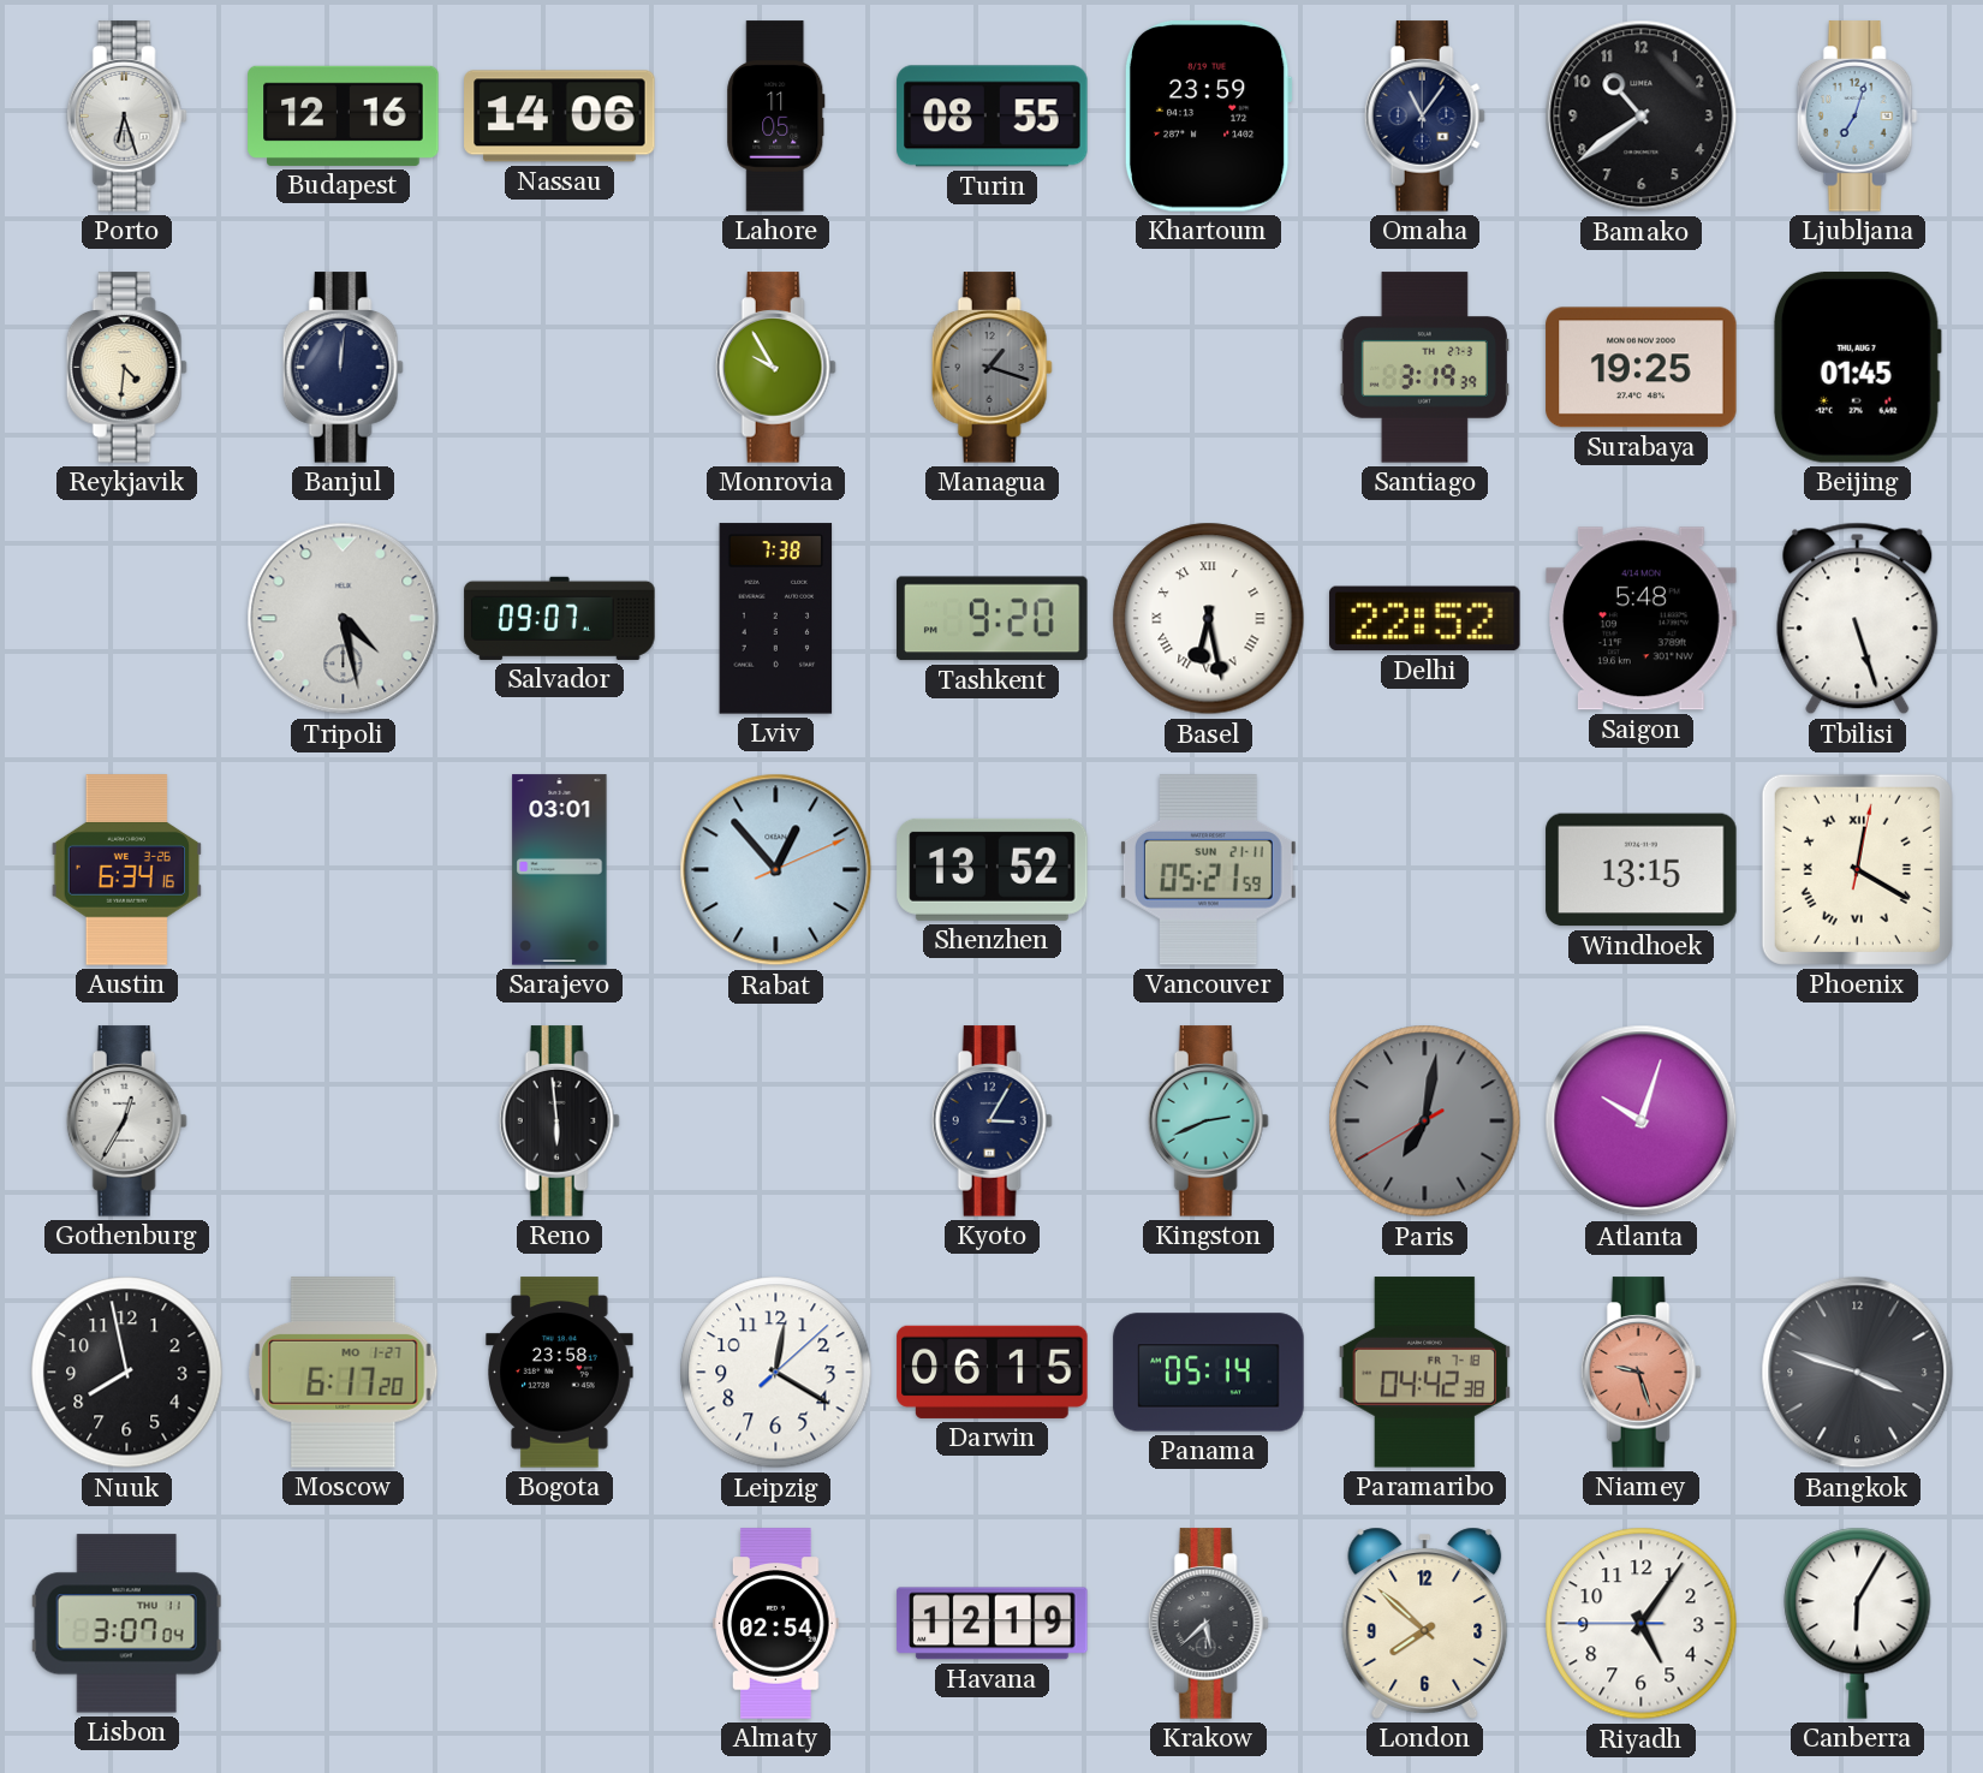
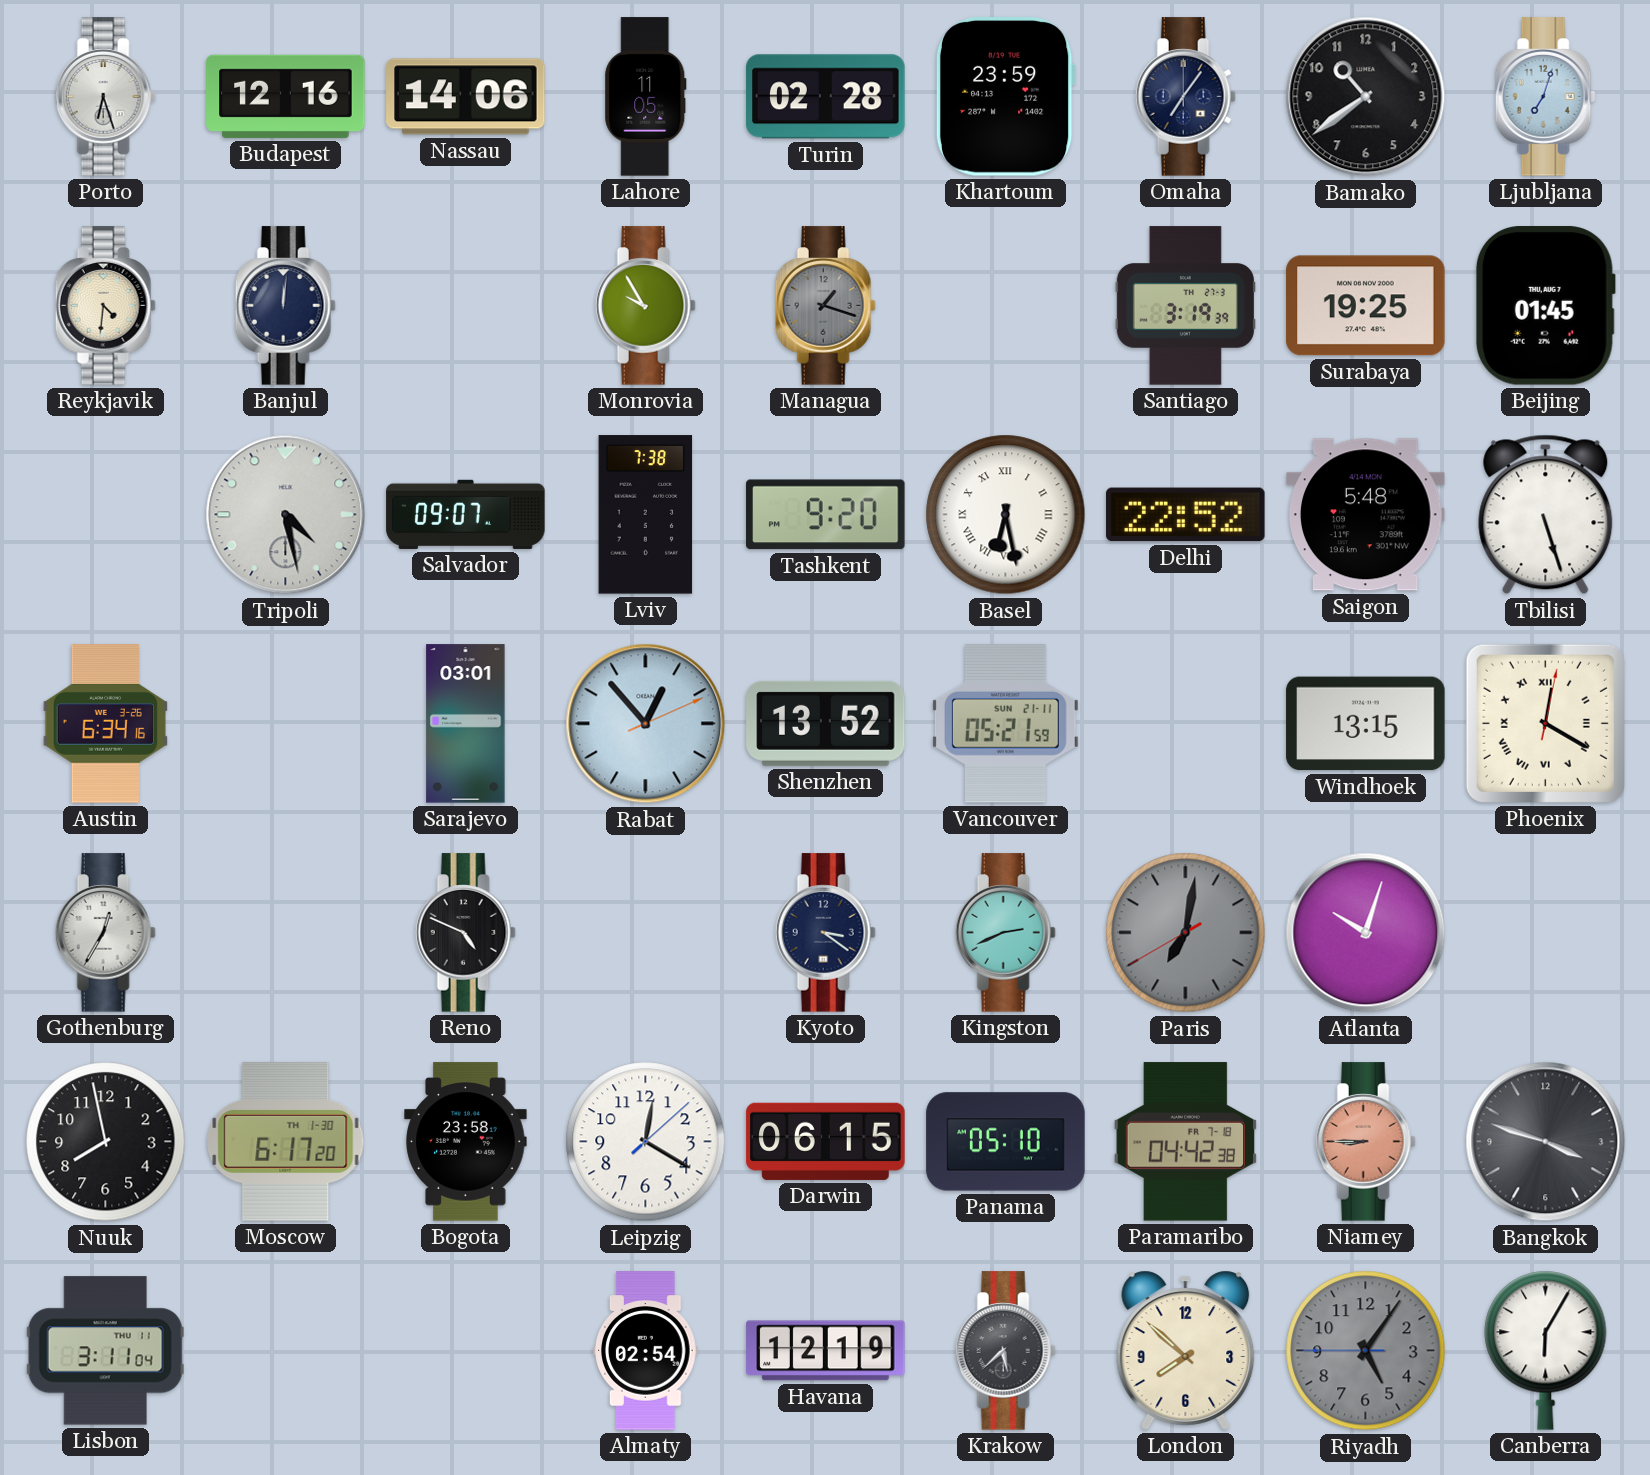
Turin: 08:55 -> 02:28
Omaha: 11:06 -> 7:06
Reno: 5:59 -> 4:49
Kyoto: 3:05 -> 3:21
Moscow date: MO 1-27 -> TH 1-30
Panama: 05:14 -> 05:10
Niamey: 9:27 -> 8:45
Lisbon: 3:07 -> 3:11
Riyadh dial: white -> grey
